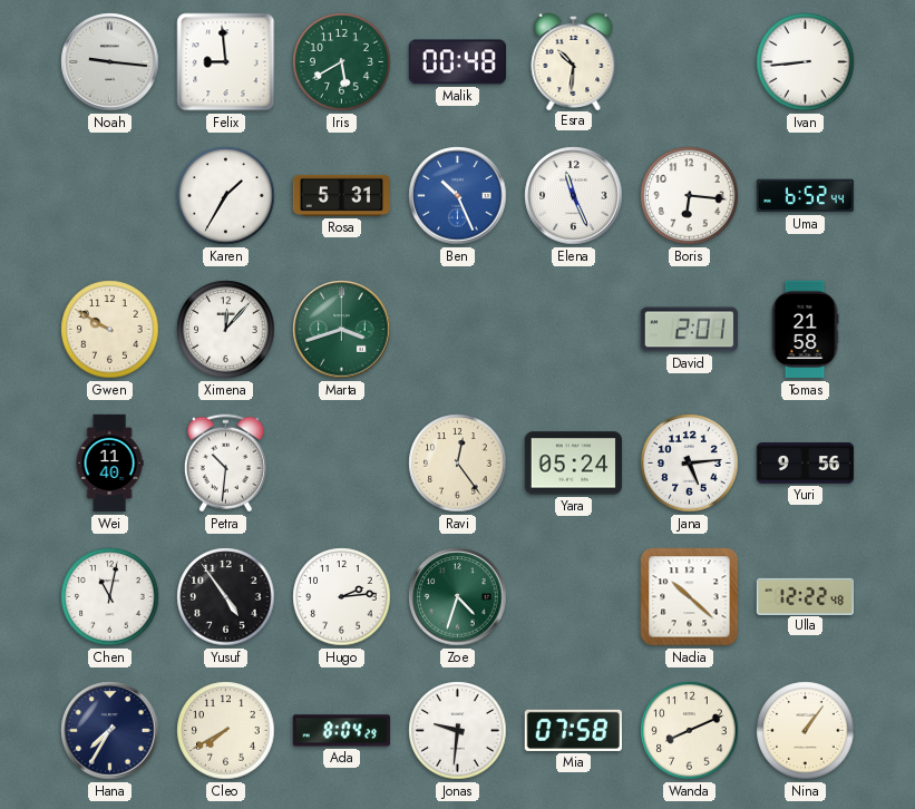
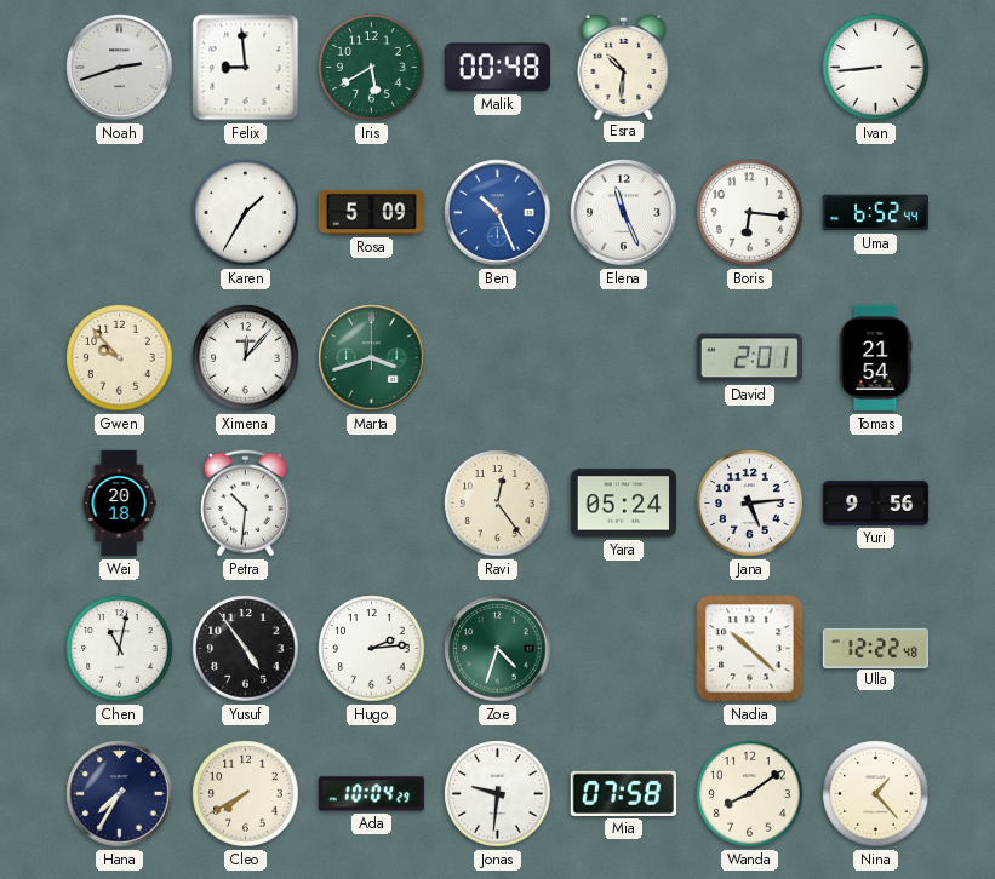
Noah: 9:16 -> 2:42
Rosa: 5:31 -> 5:09
Gwen: 9:50 -> 9:53
Tomas: 21:58 -> 21:54
Wei: 11:40 -> 20:18
Ada: 8:04 -> 10:04
Wanda: 8:11 -> 8:09
Nina: 1:06 -> 1:23
